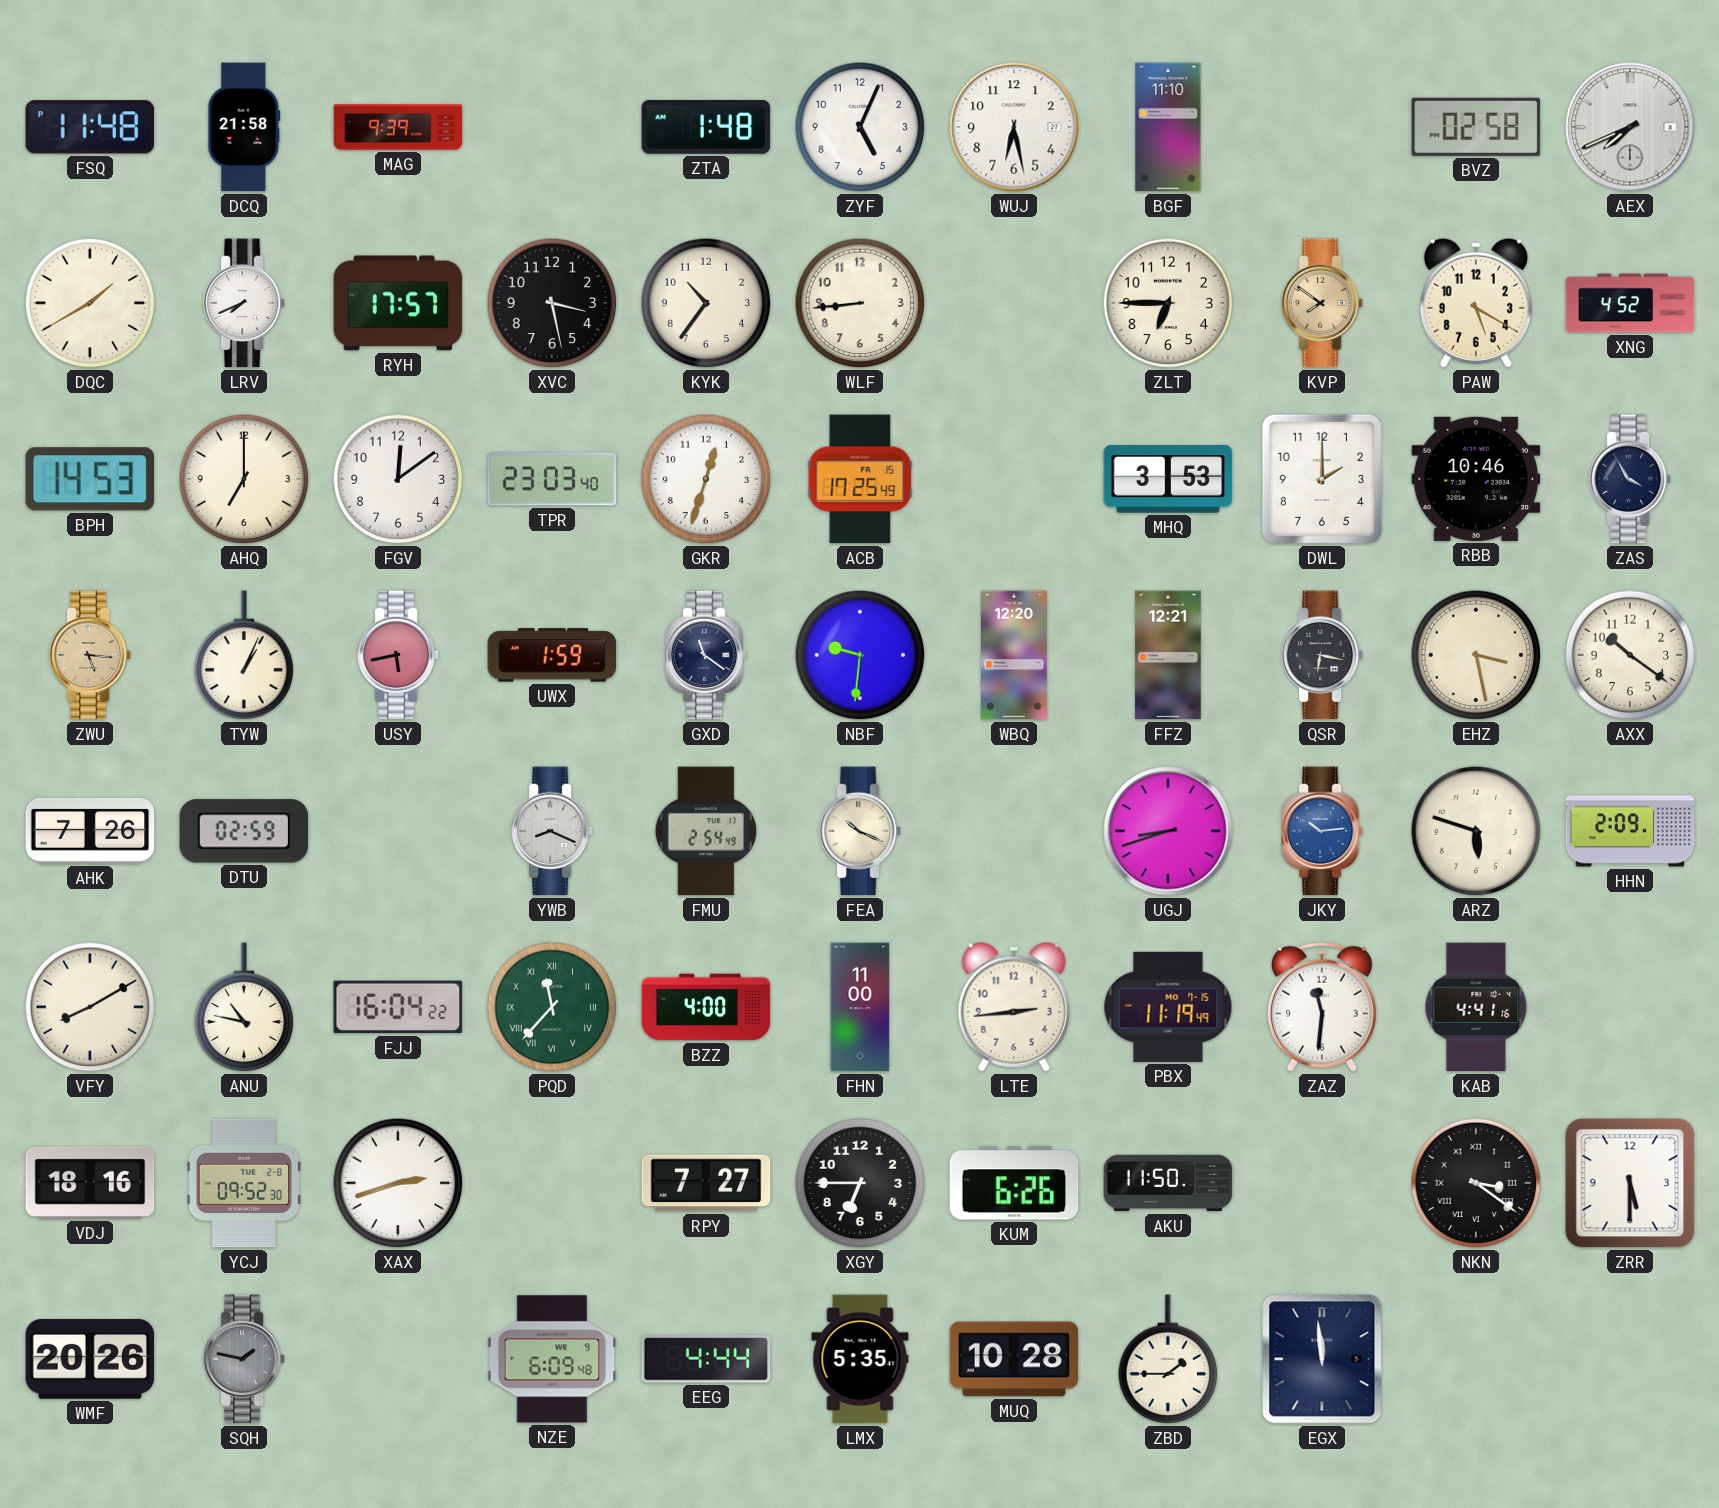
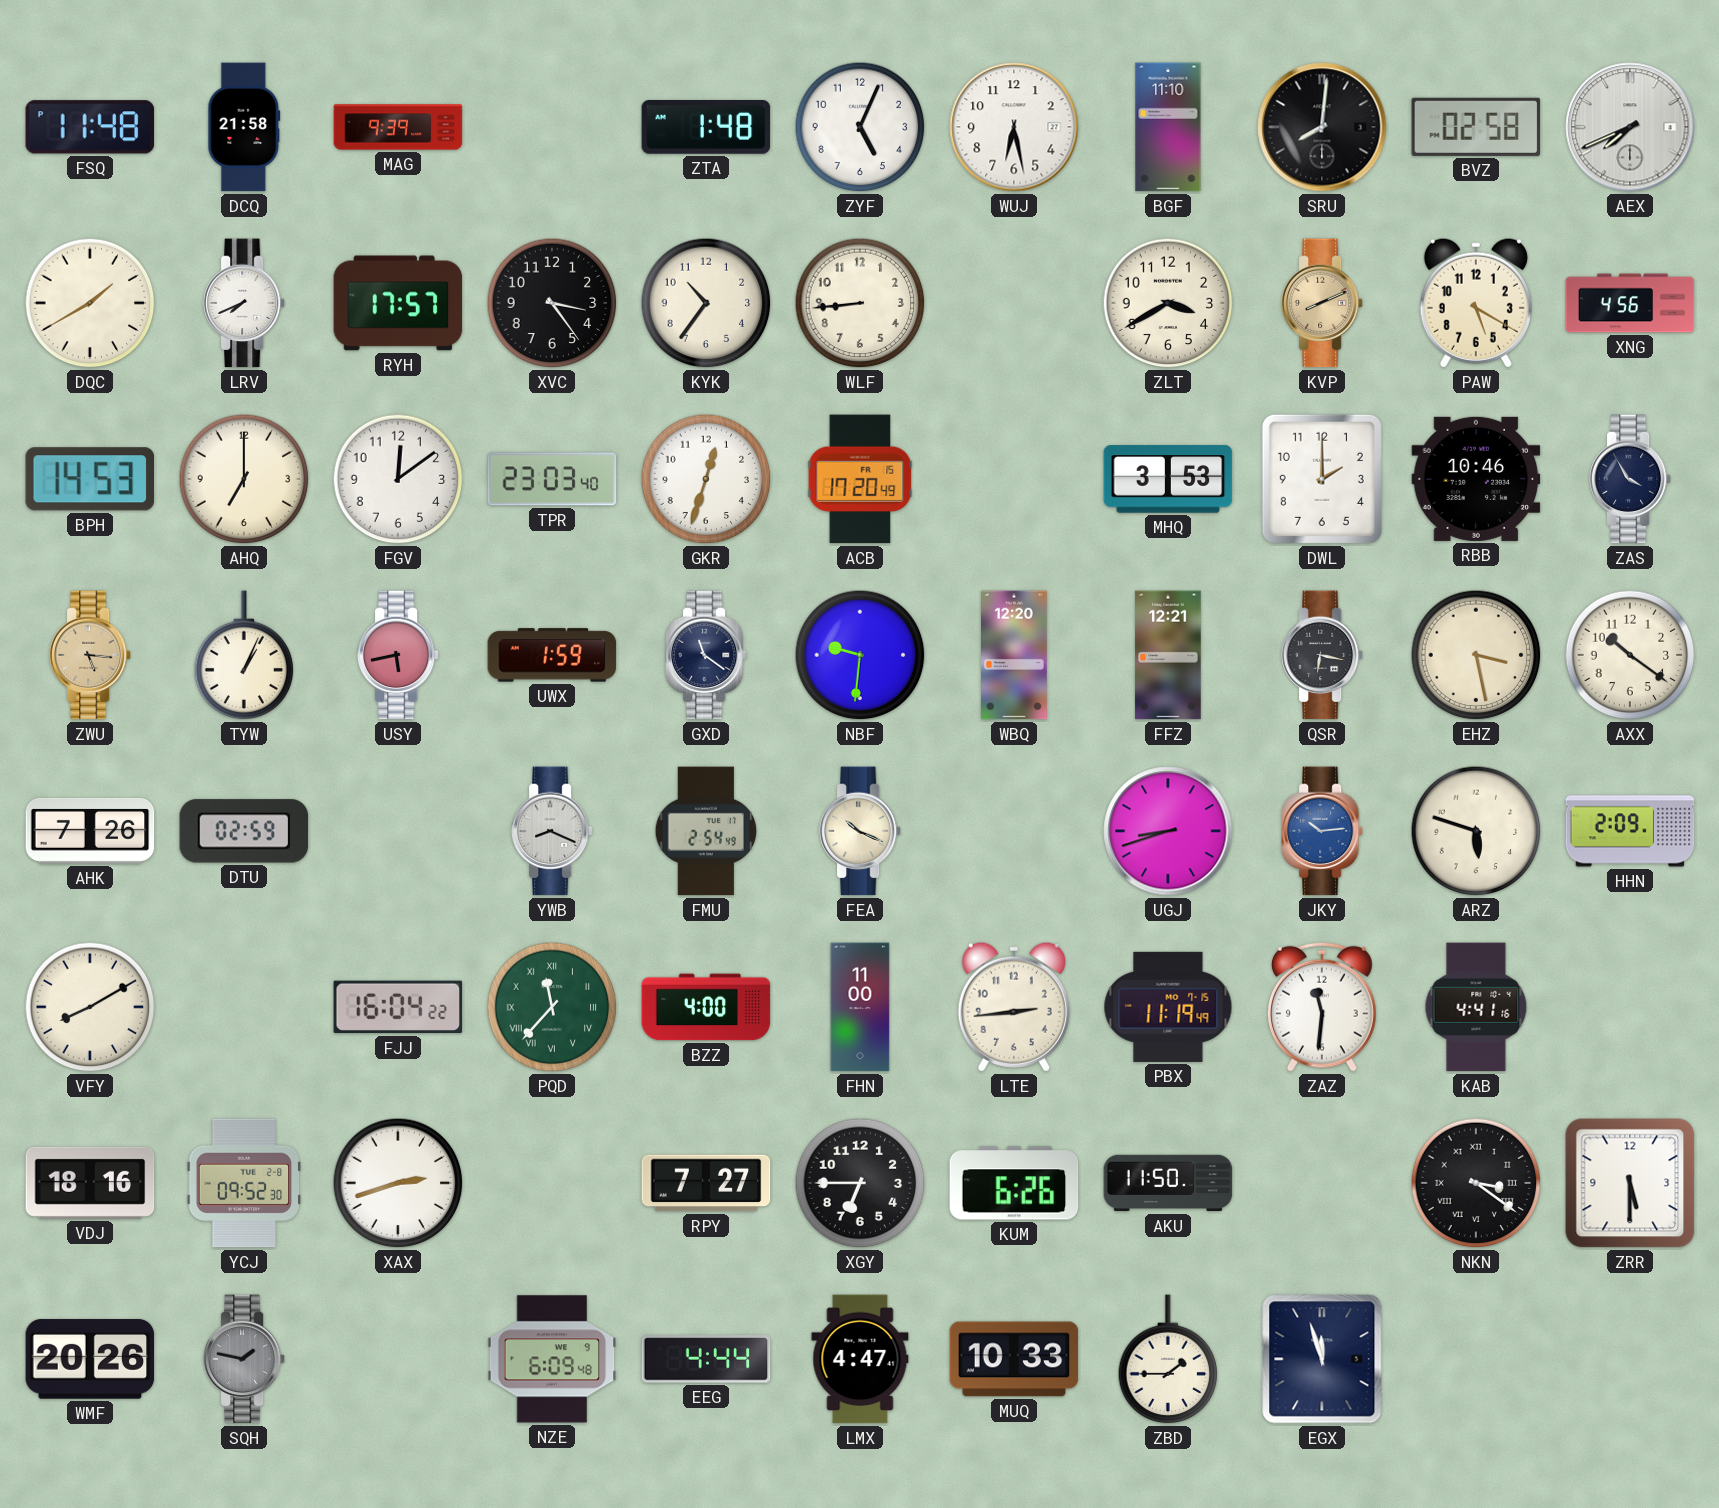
SRU: none -> 8:01
XVC: 3:28 -> 3:24
ZLT: 6:45 -> 3:40
KVP: 7:51 -> 8:11
XNG: 4:52 -> 4:56
ACB: 17:25 -> 17:20
ANU: 10:47 -> none
LMX: 5:35 -> 4:47
MUQ: 10:28 -> 10:33
EGX: 11:59 -> 11:57
